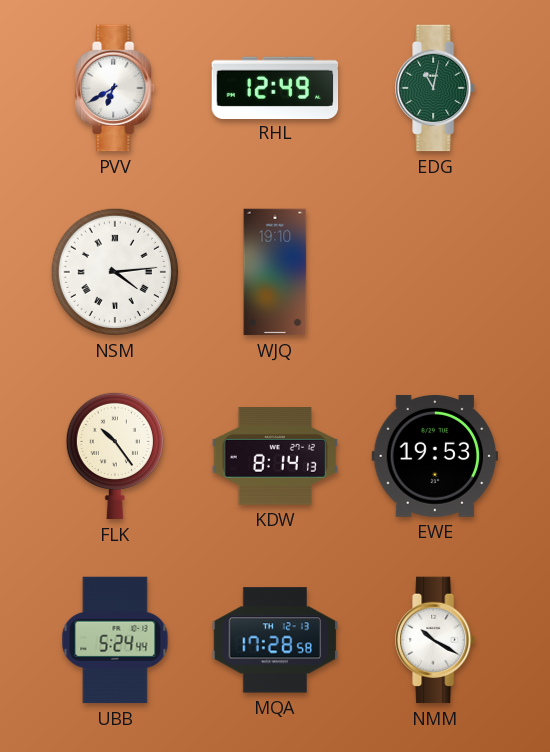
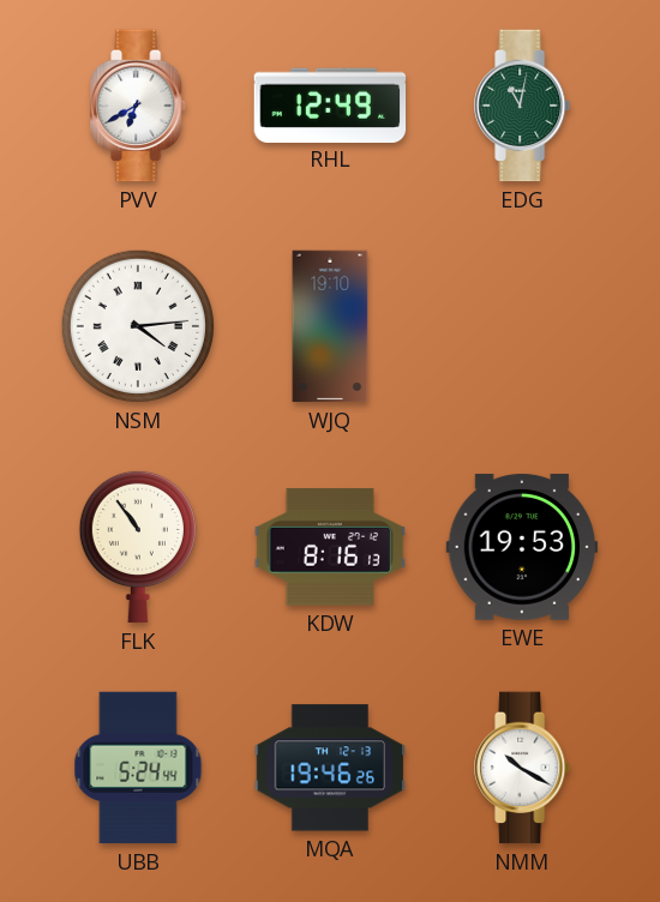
FLK: 10:24 -> 10:54
KDW: 8:14 -> 8:16
MQA: 17:28 -> 19:46
